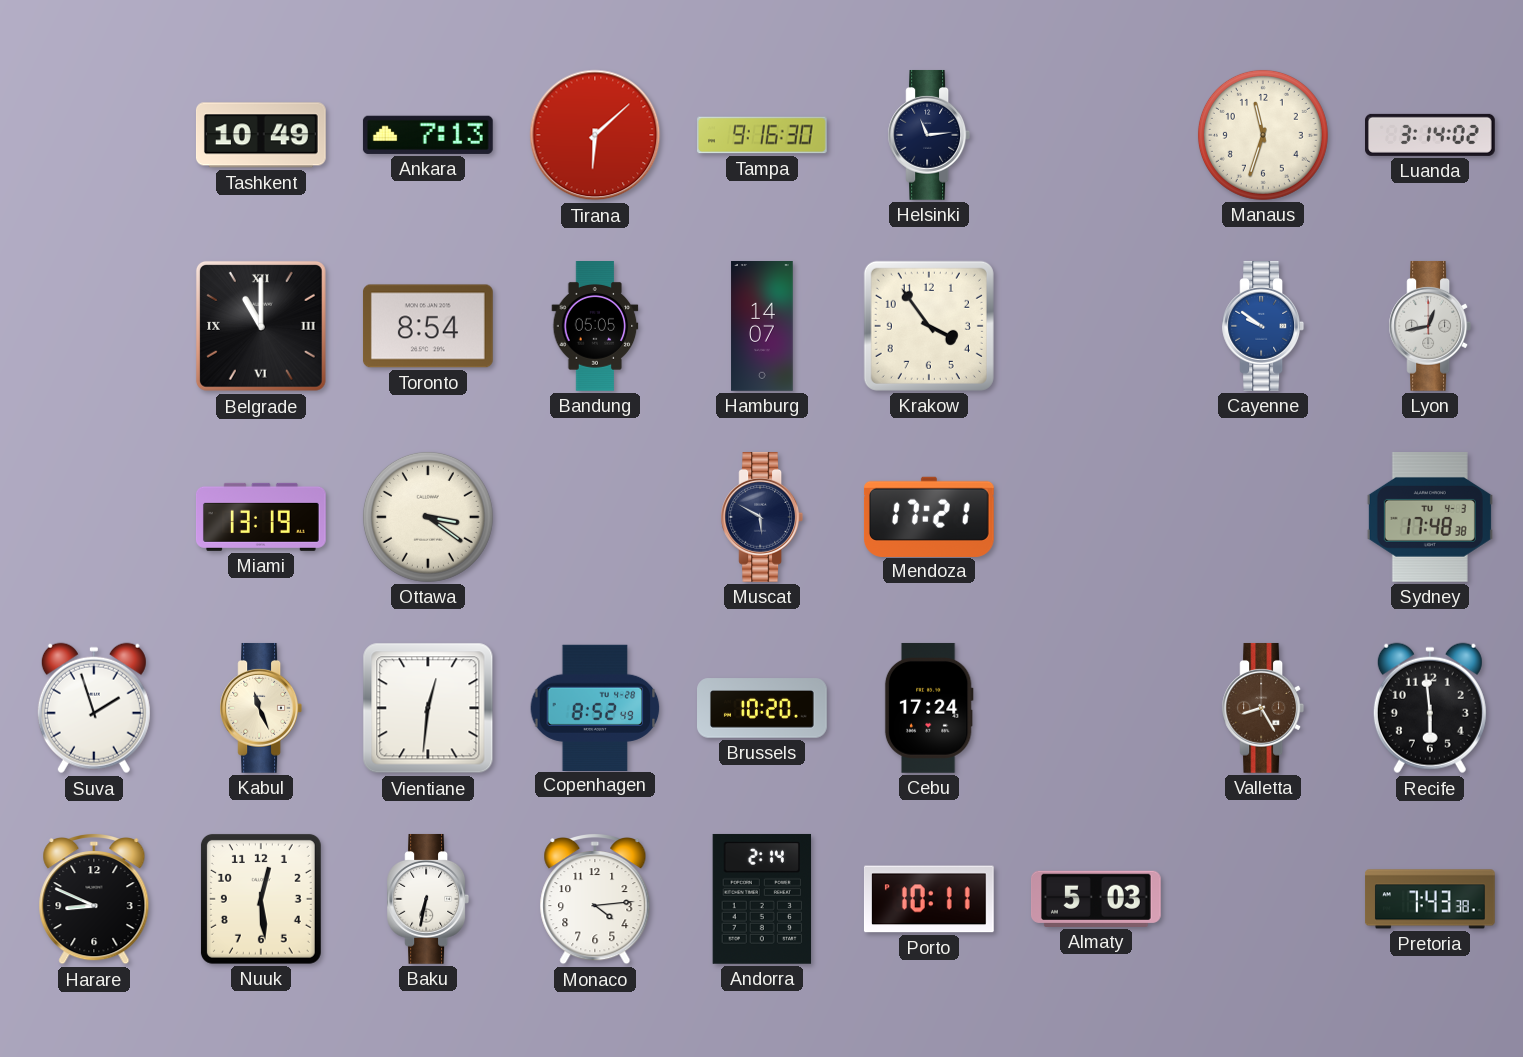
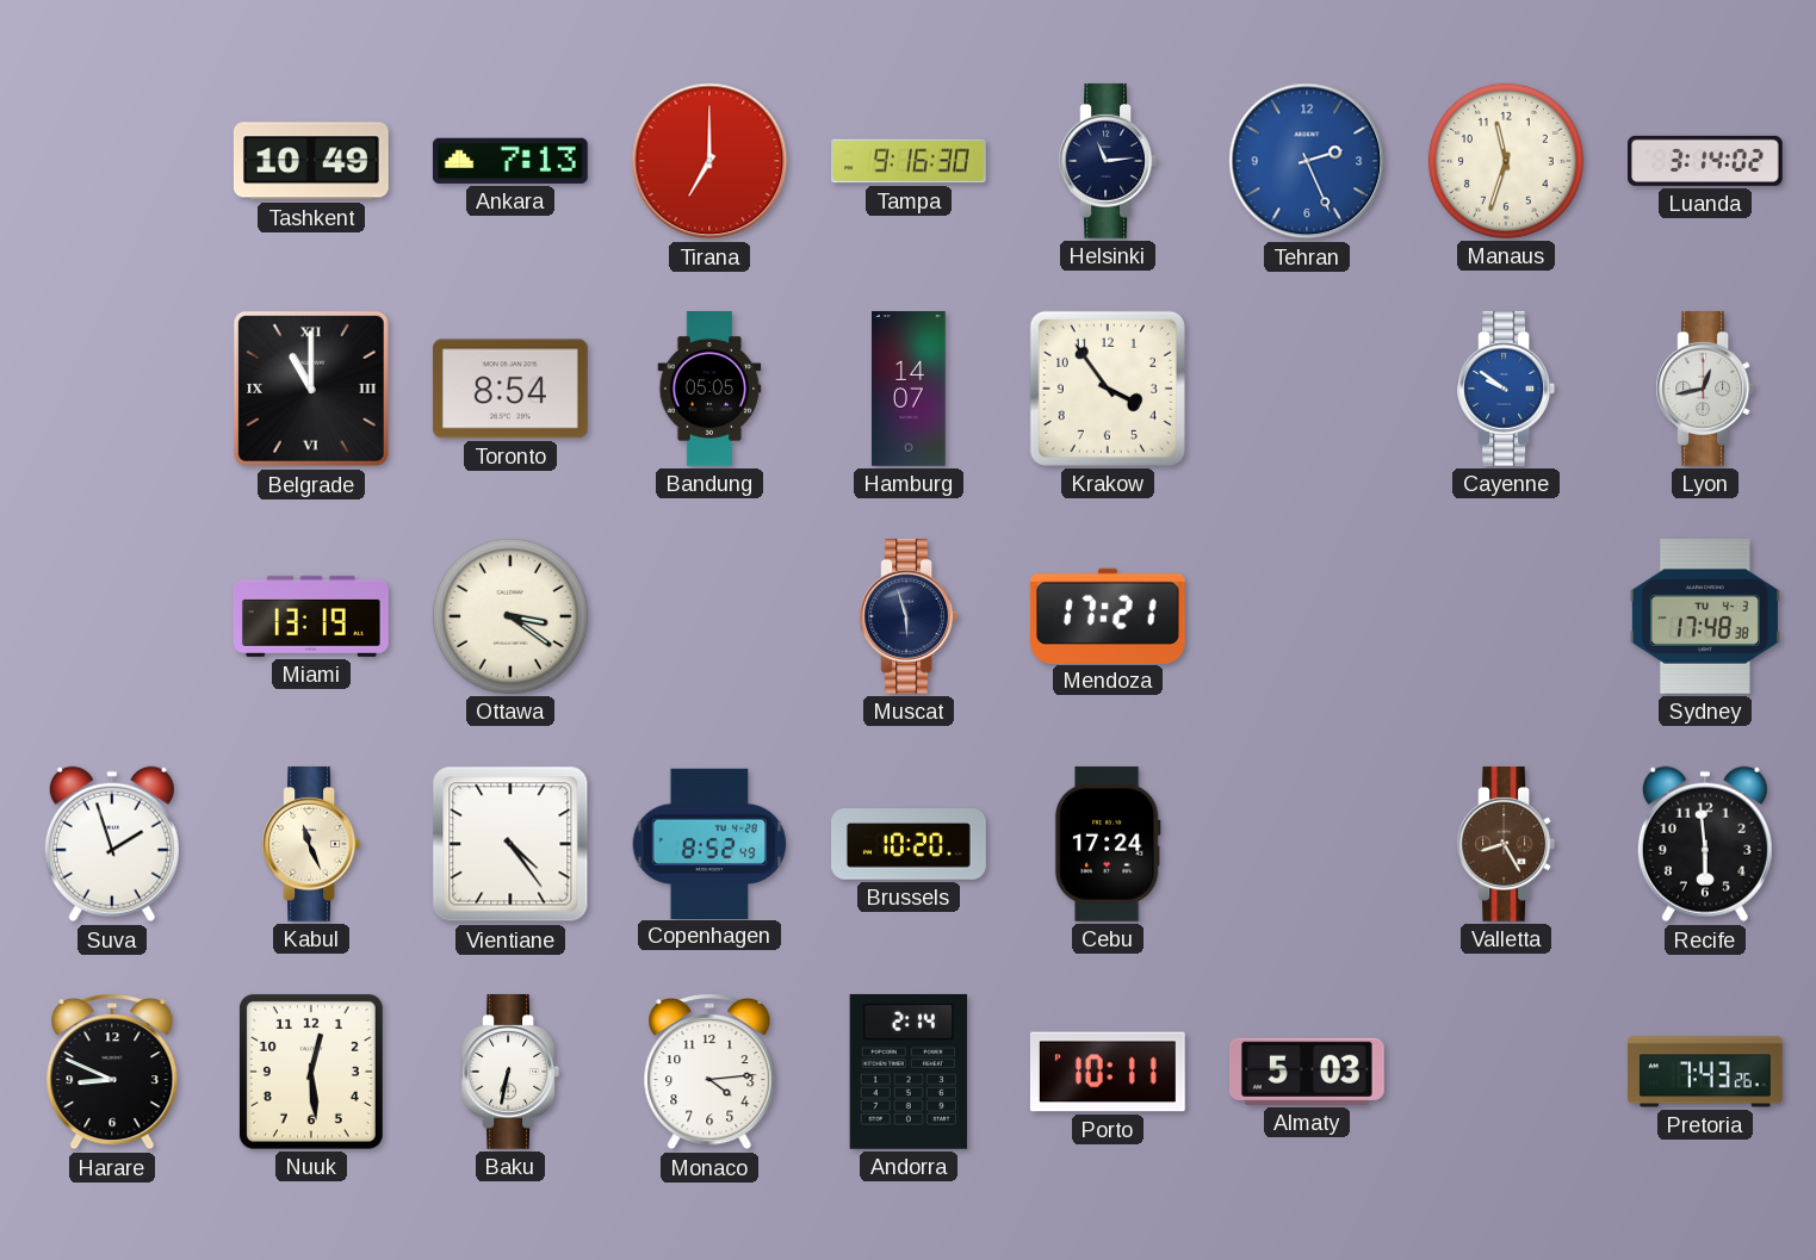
Tirana: 6:08 -> 7:00
Tehran: none -> 2:26
Muscat: 5:50 -> 5:57
Vientiane: 12:31 -> 4:24
Pretoria: 7:43:38 -> 7:43:26
